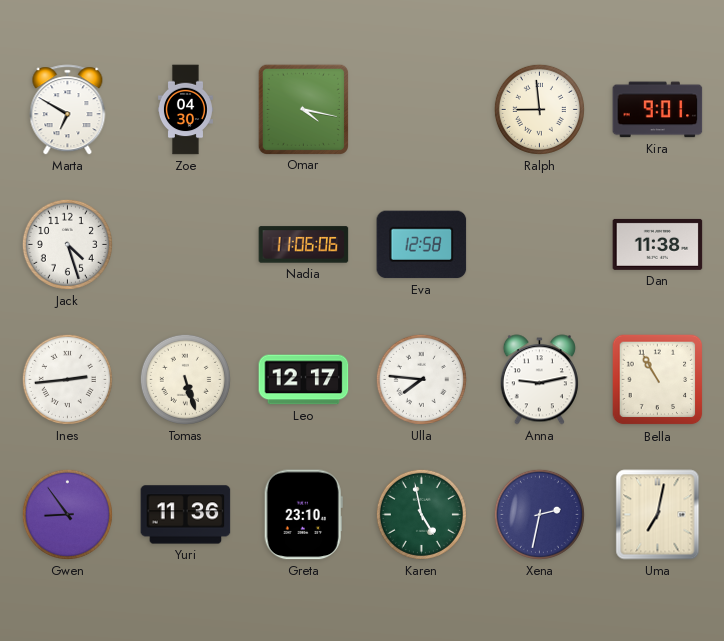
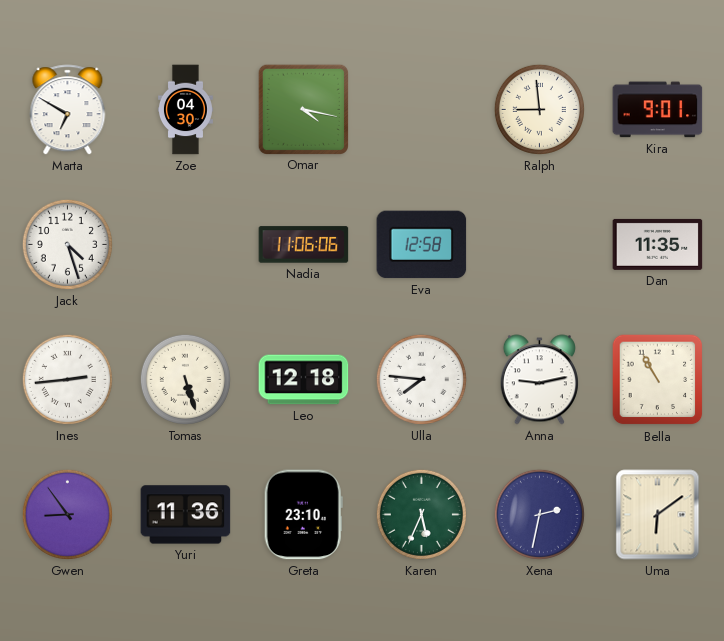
Dan: 11:38 -> 11:35
Leo: 12:17 -> 12:18
Karen: 4:58 -> 5:34
Uma: 7:02 -> 6:09
